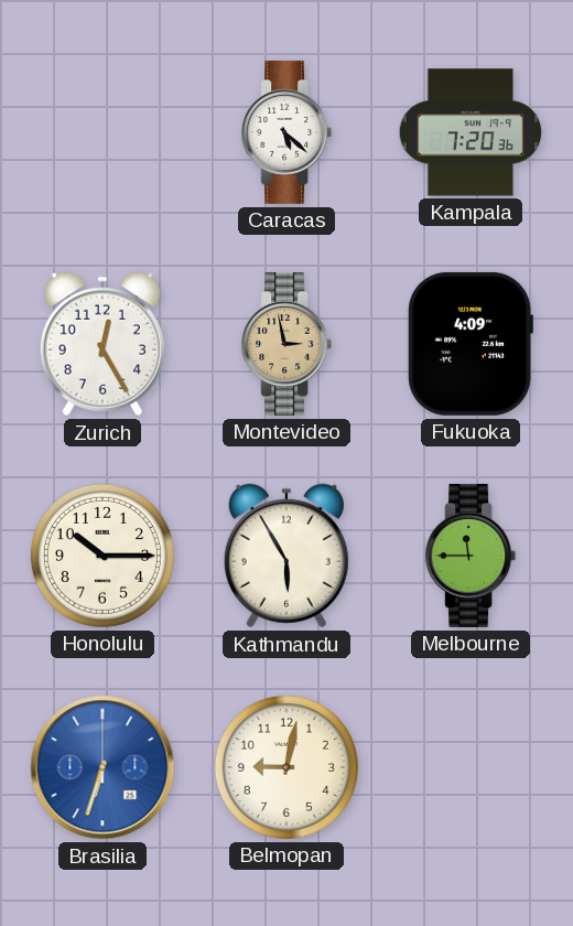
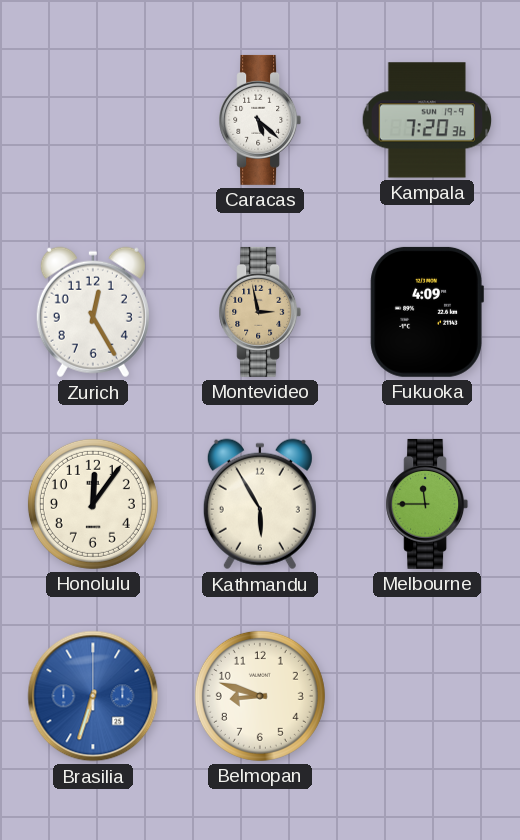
Honolulu: 10:15 -> 12:06
Belmopan: 9:02 -> 8:48
